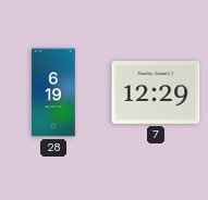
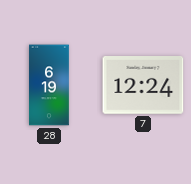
7: 12:29 -> 12:24
